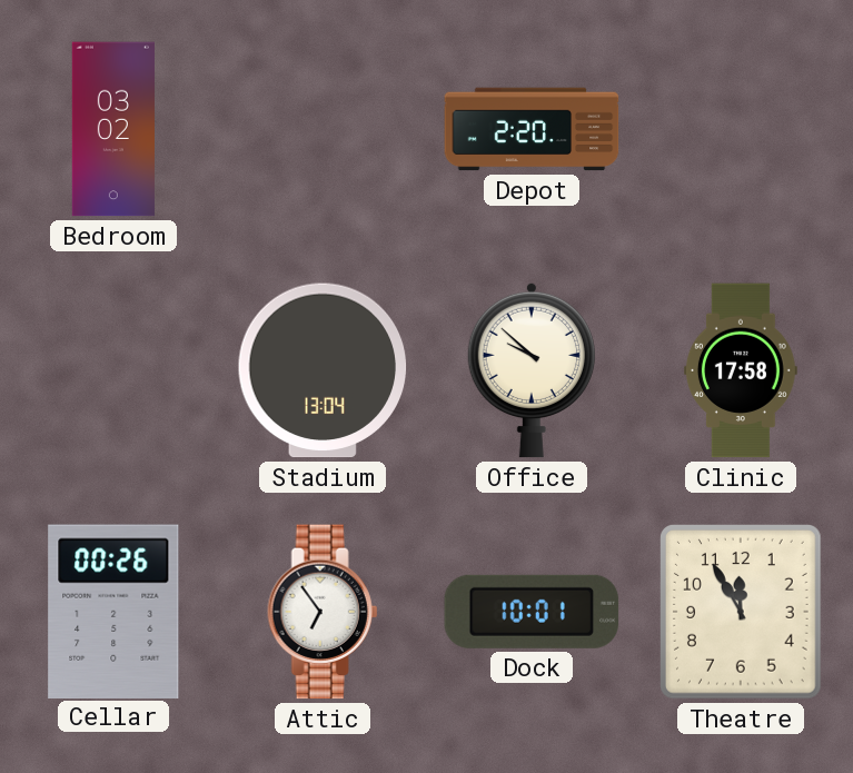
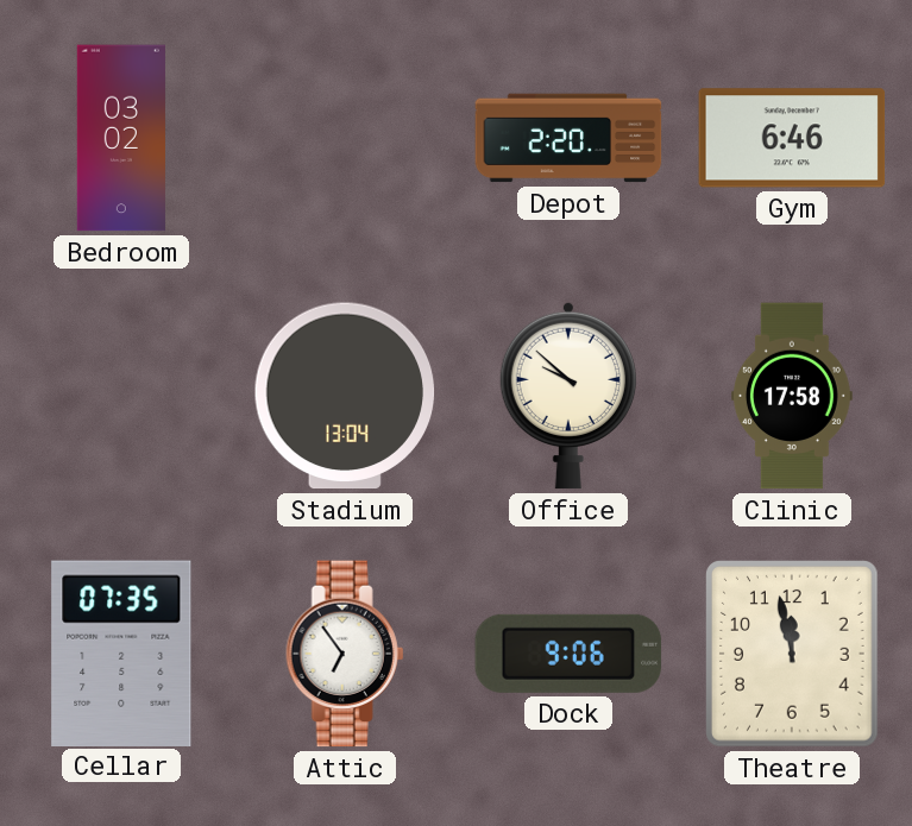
Gym: none -> 6:46
Cellar: 00:26 -> 07:35
Dock: 10:01 -> 9:06
Theatre: 11:55 -> 11:58
